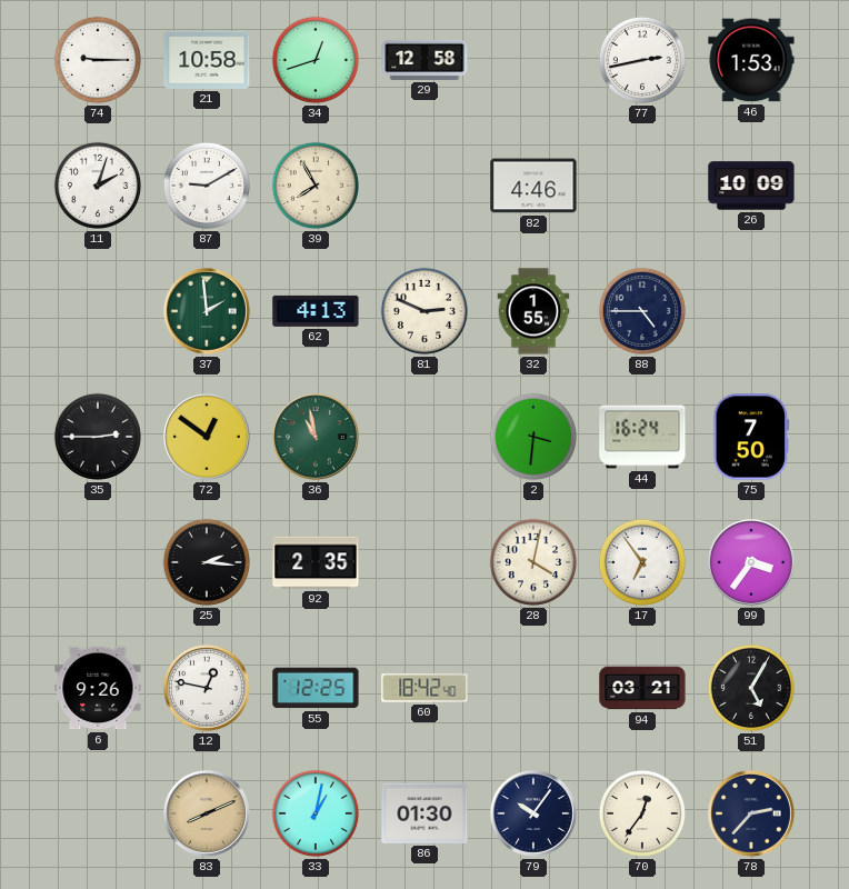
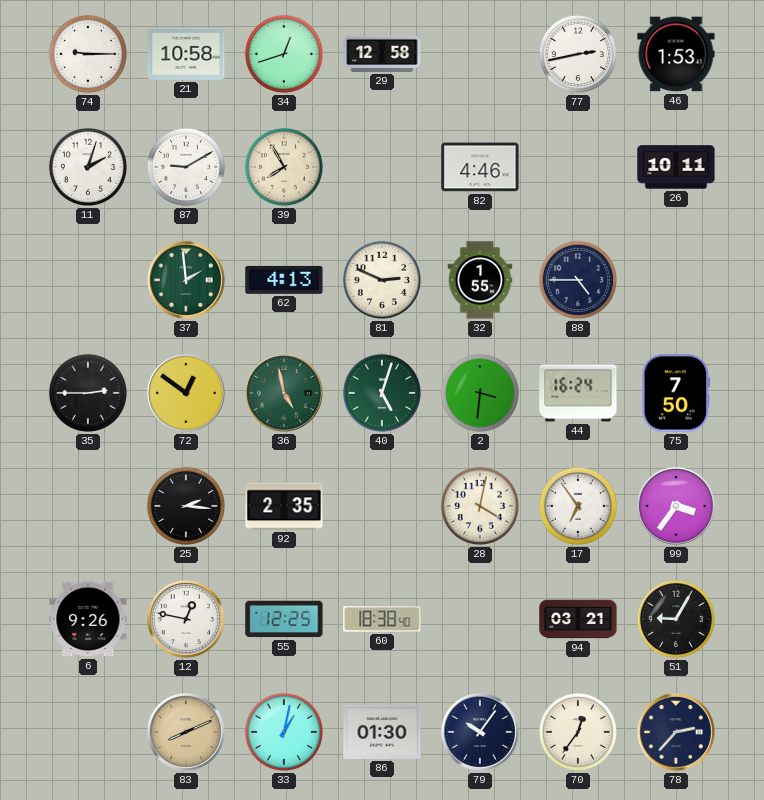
26: 10:09 -> 10:11
36: 10:58 -> 4:58
40: none -> 5:03
60: 18:42 -> 18:38
51: 5:05 -> 9:05
